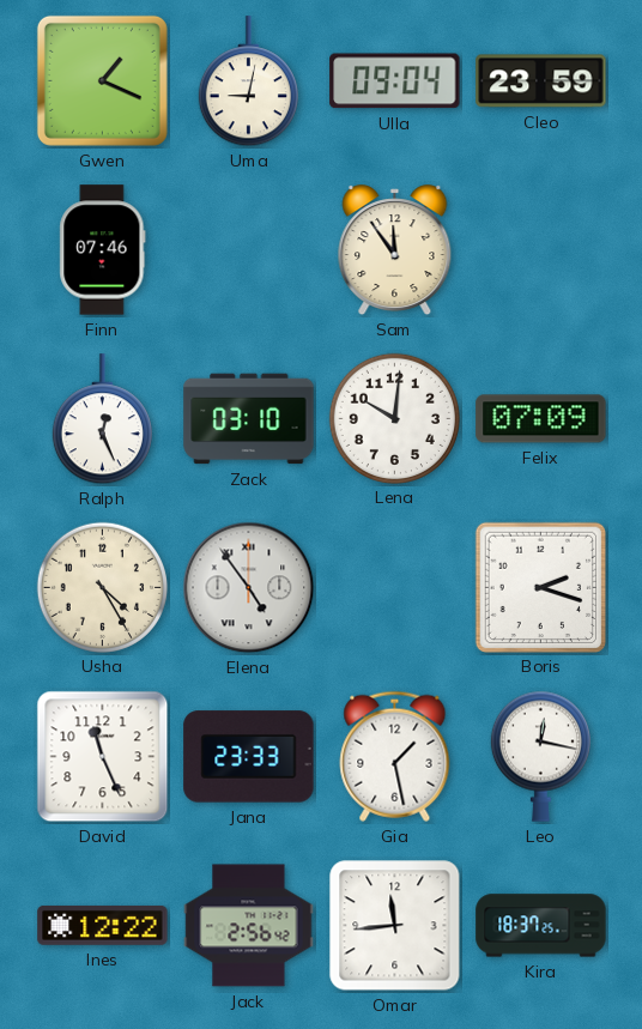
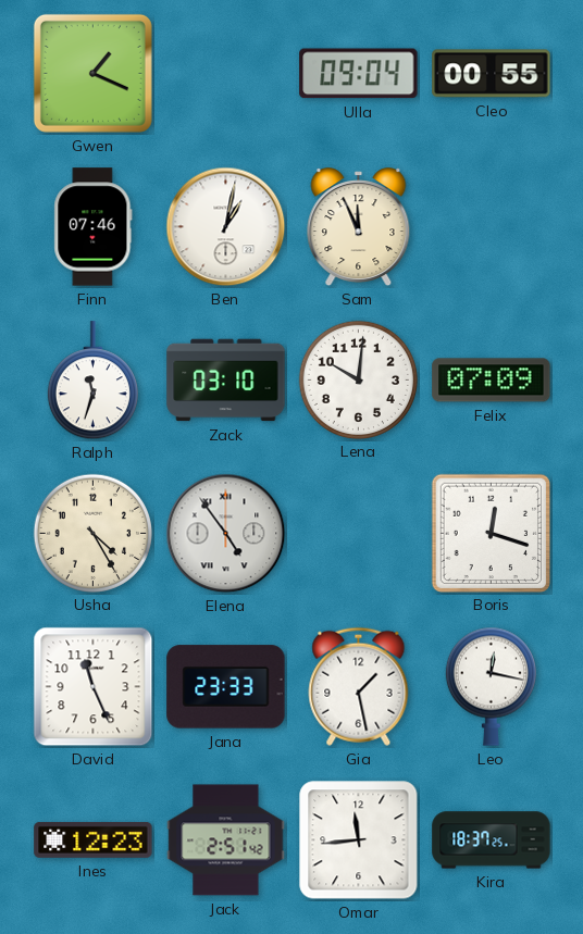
Uma: 9:02 -> none
Cleo: 23:59 -> 00:55
Ben: none -> 1:02
Sam: 11:54 -> 11:56
Ralph: 12:26 -> 11:33
Boris: 2:18 -> 12:18
Ines: 12:22 -> 12:23
Jack: 2:56 -> 2:51
